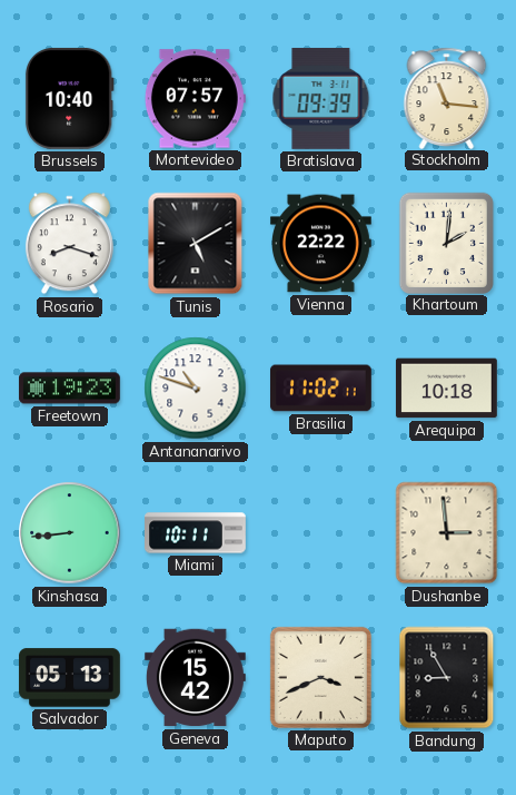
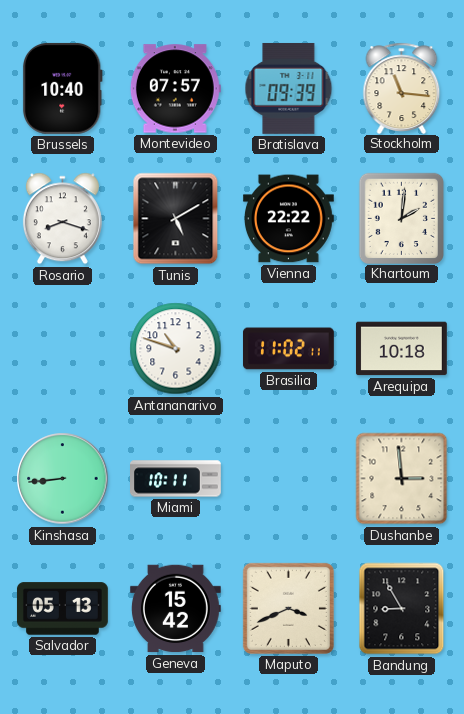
Freetown: 19:23 -> none
